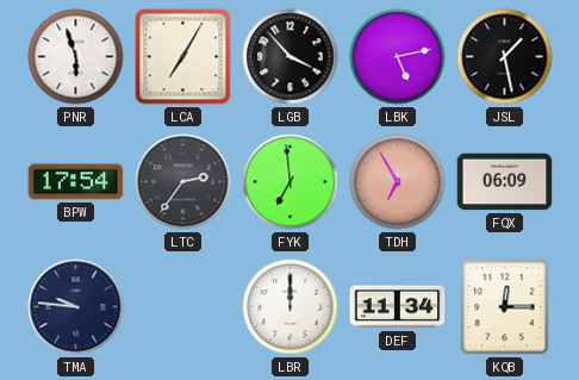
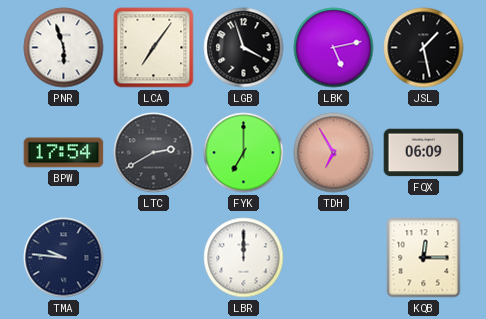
LCA: 7:05 -> 7:06
LGB: 3:53 -> 3:57
LTC: 2:36 -> 2:40
FYK: 6:59 -> 7:00
DEF: 11:34 -> none
